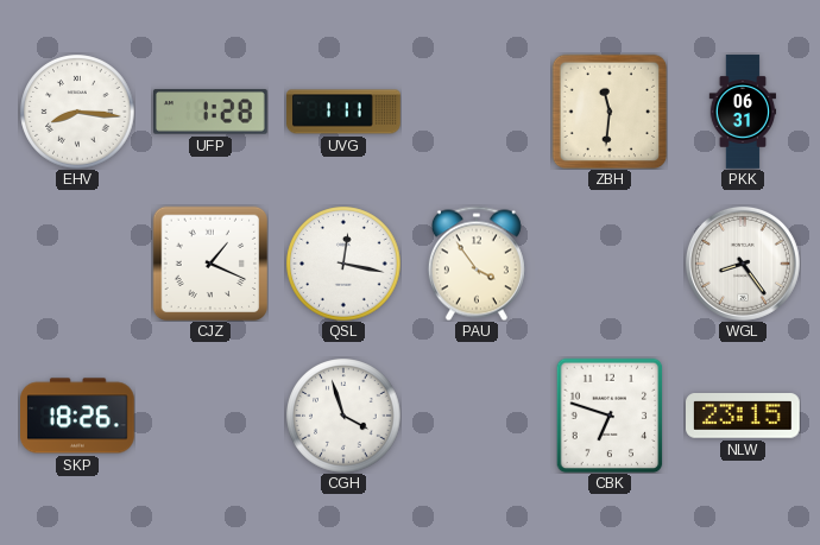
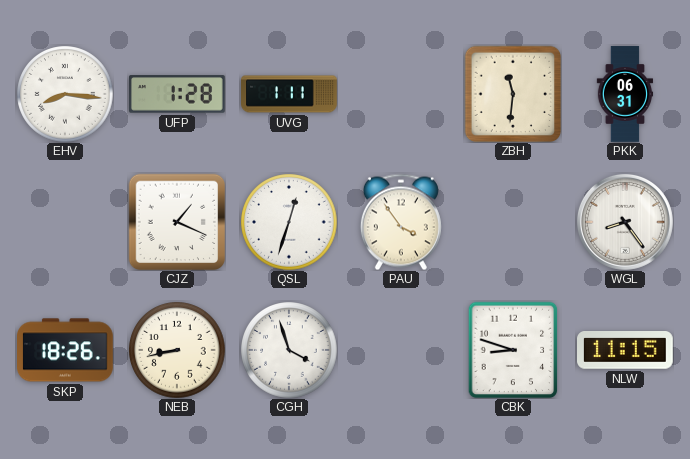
QSL: 12:17 -> 12:33
NEB: none -> 8:43
CBK: 6:48 -> 8:48
NLW: 23:15 -> 11:15
